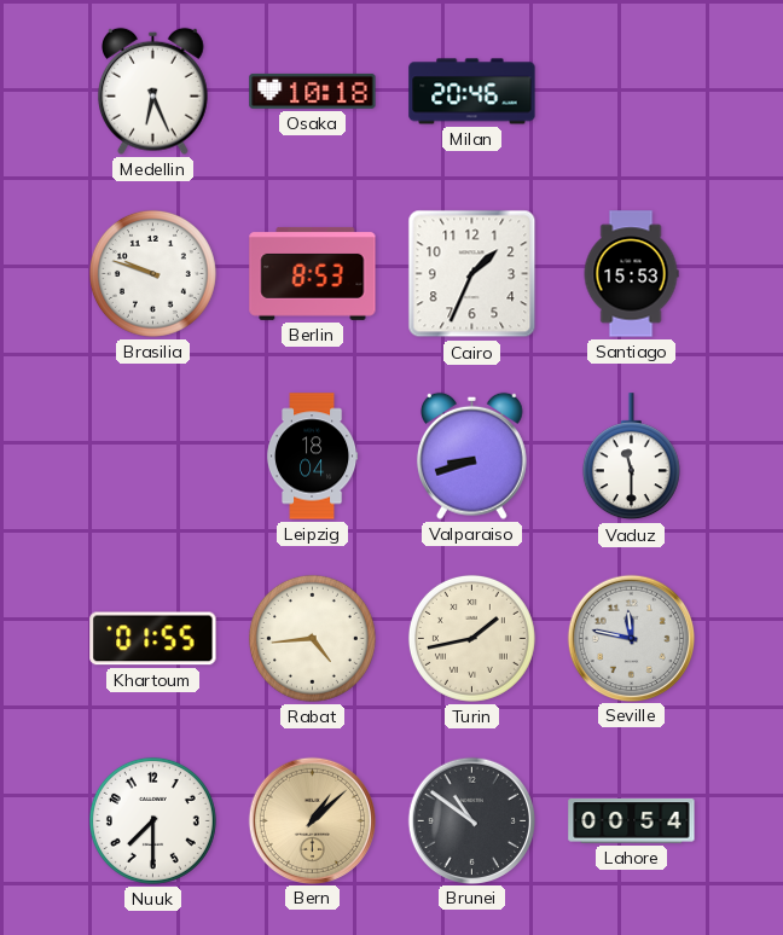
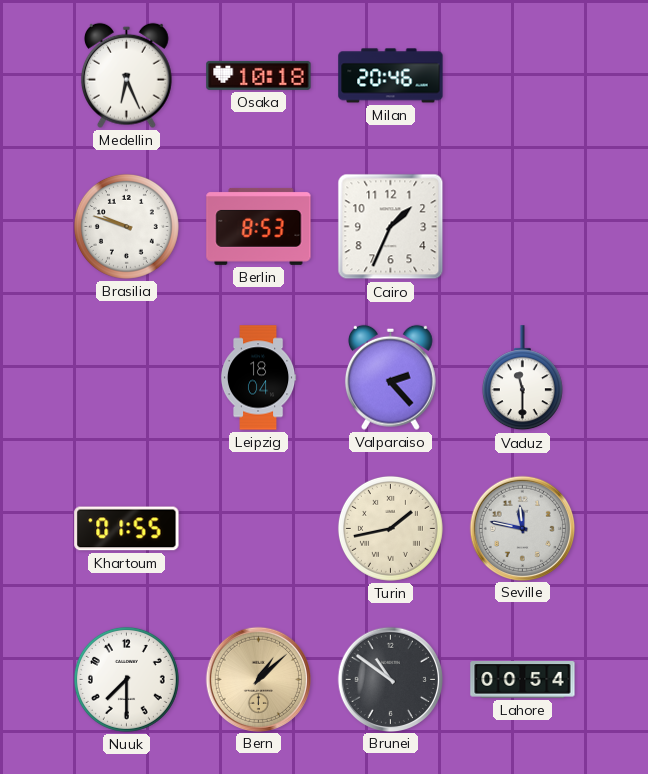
Santiago: 15:53 -> none
Valparaiso: 8:42 -> 2:23
Rabat: 4:44 -> none
